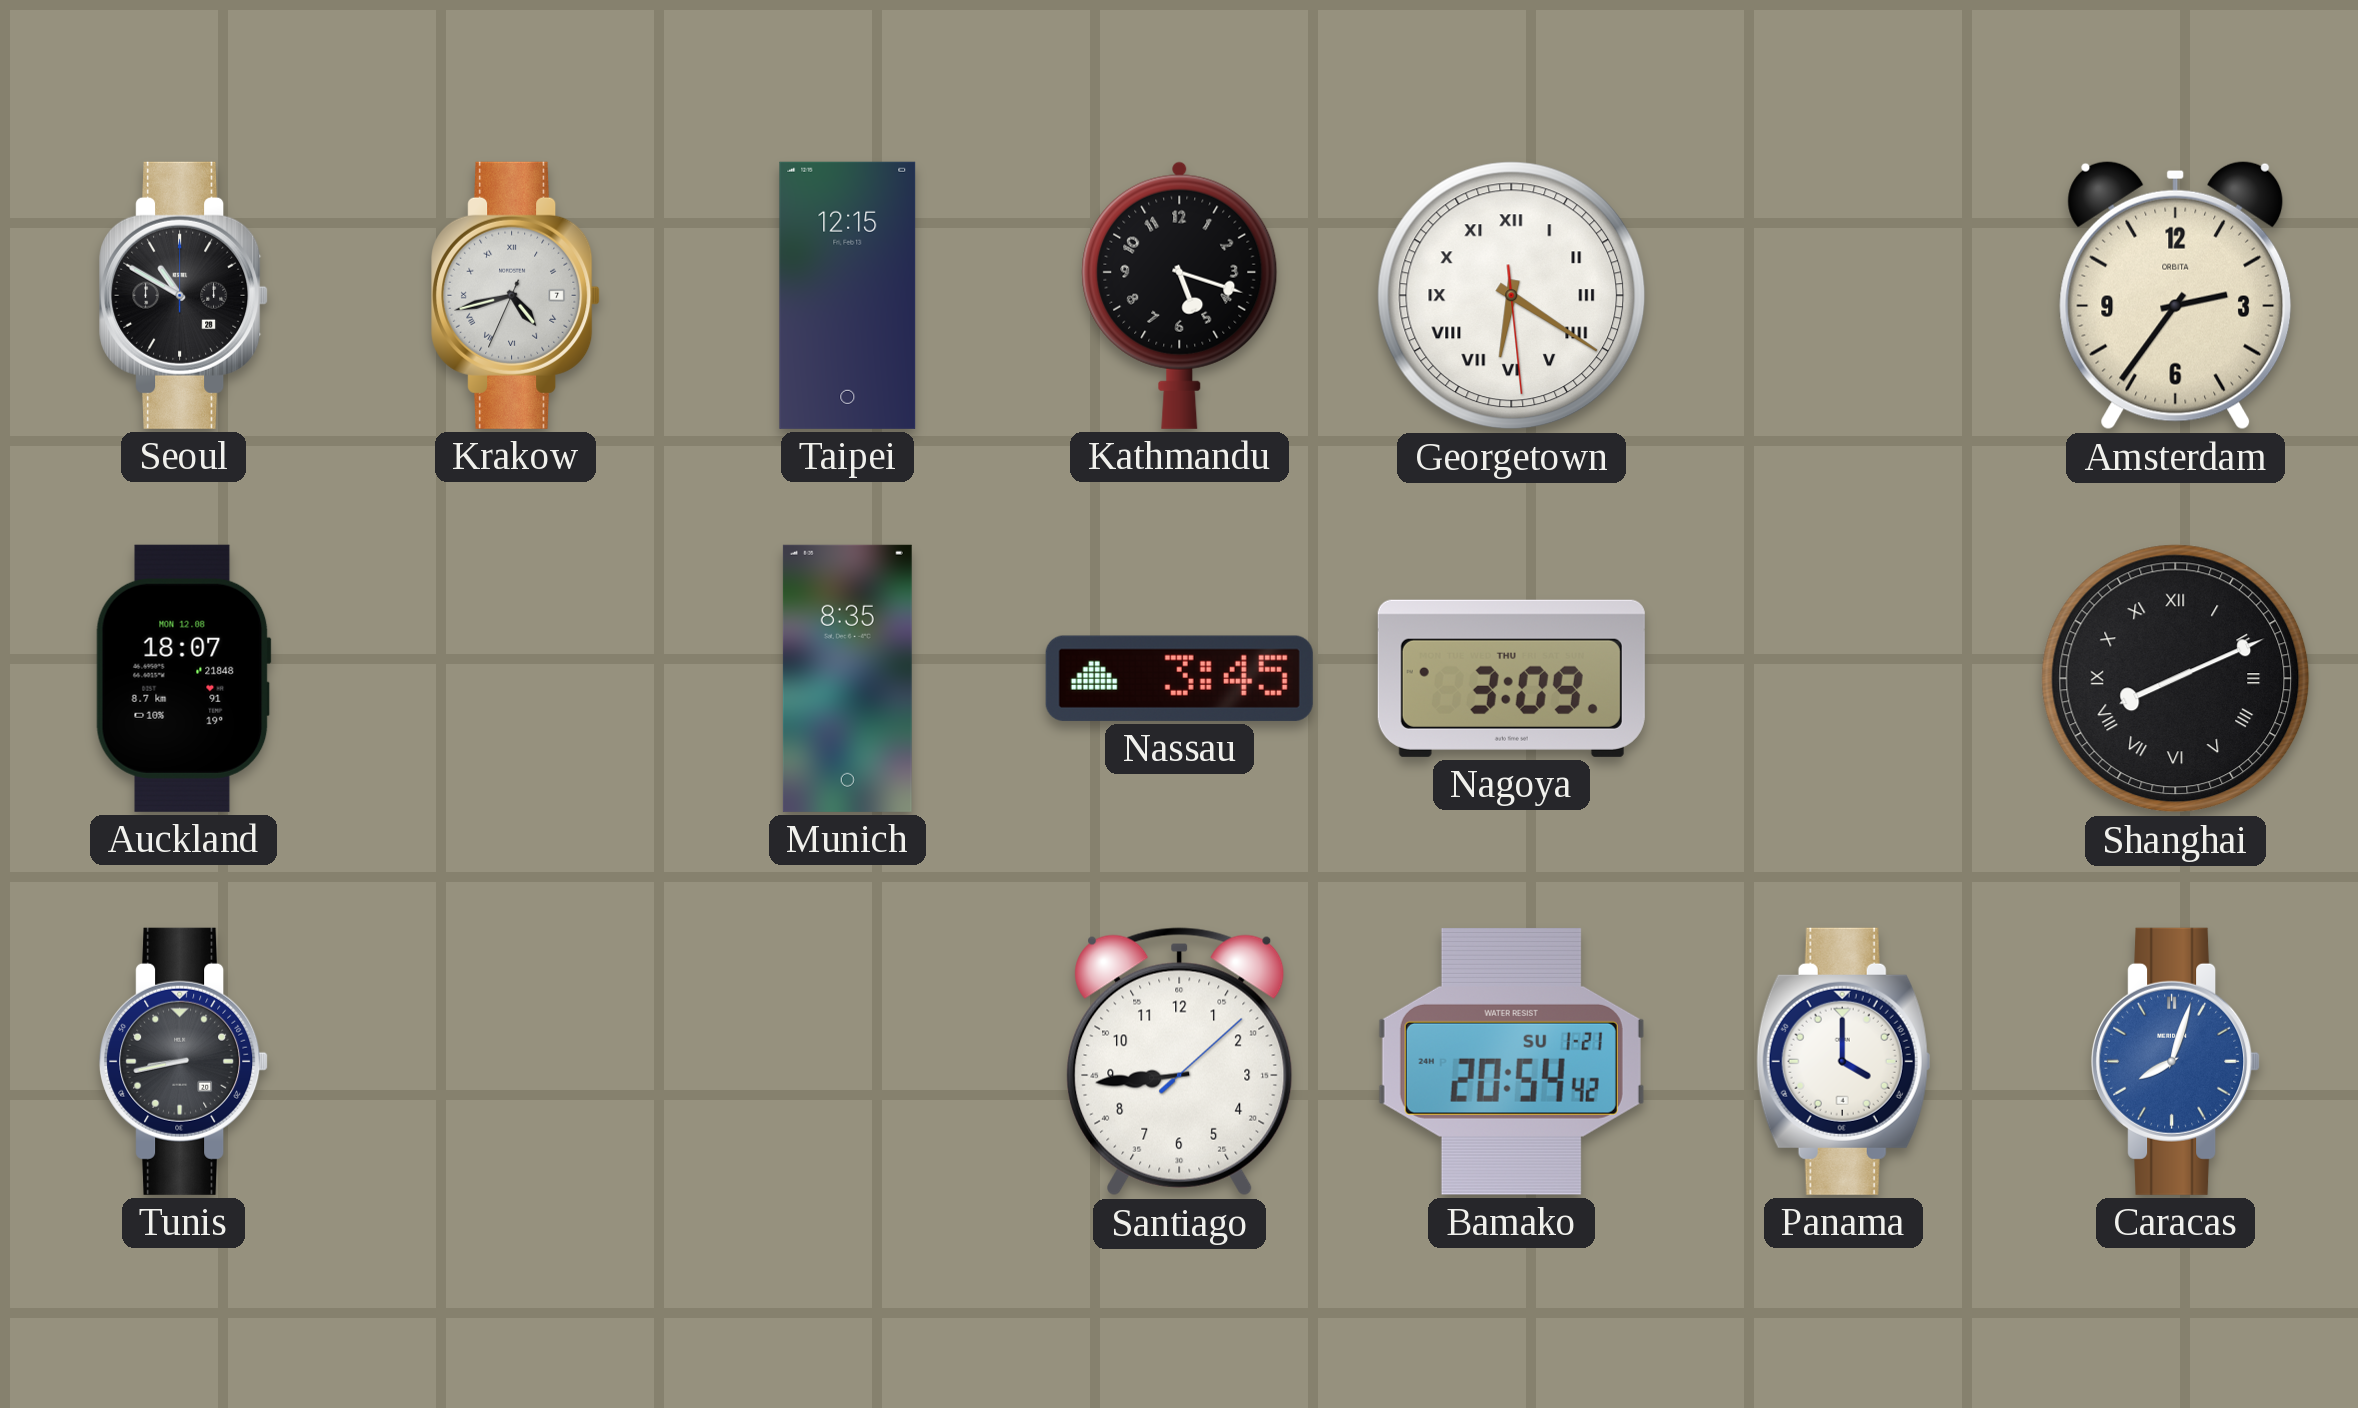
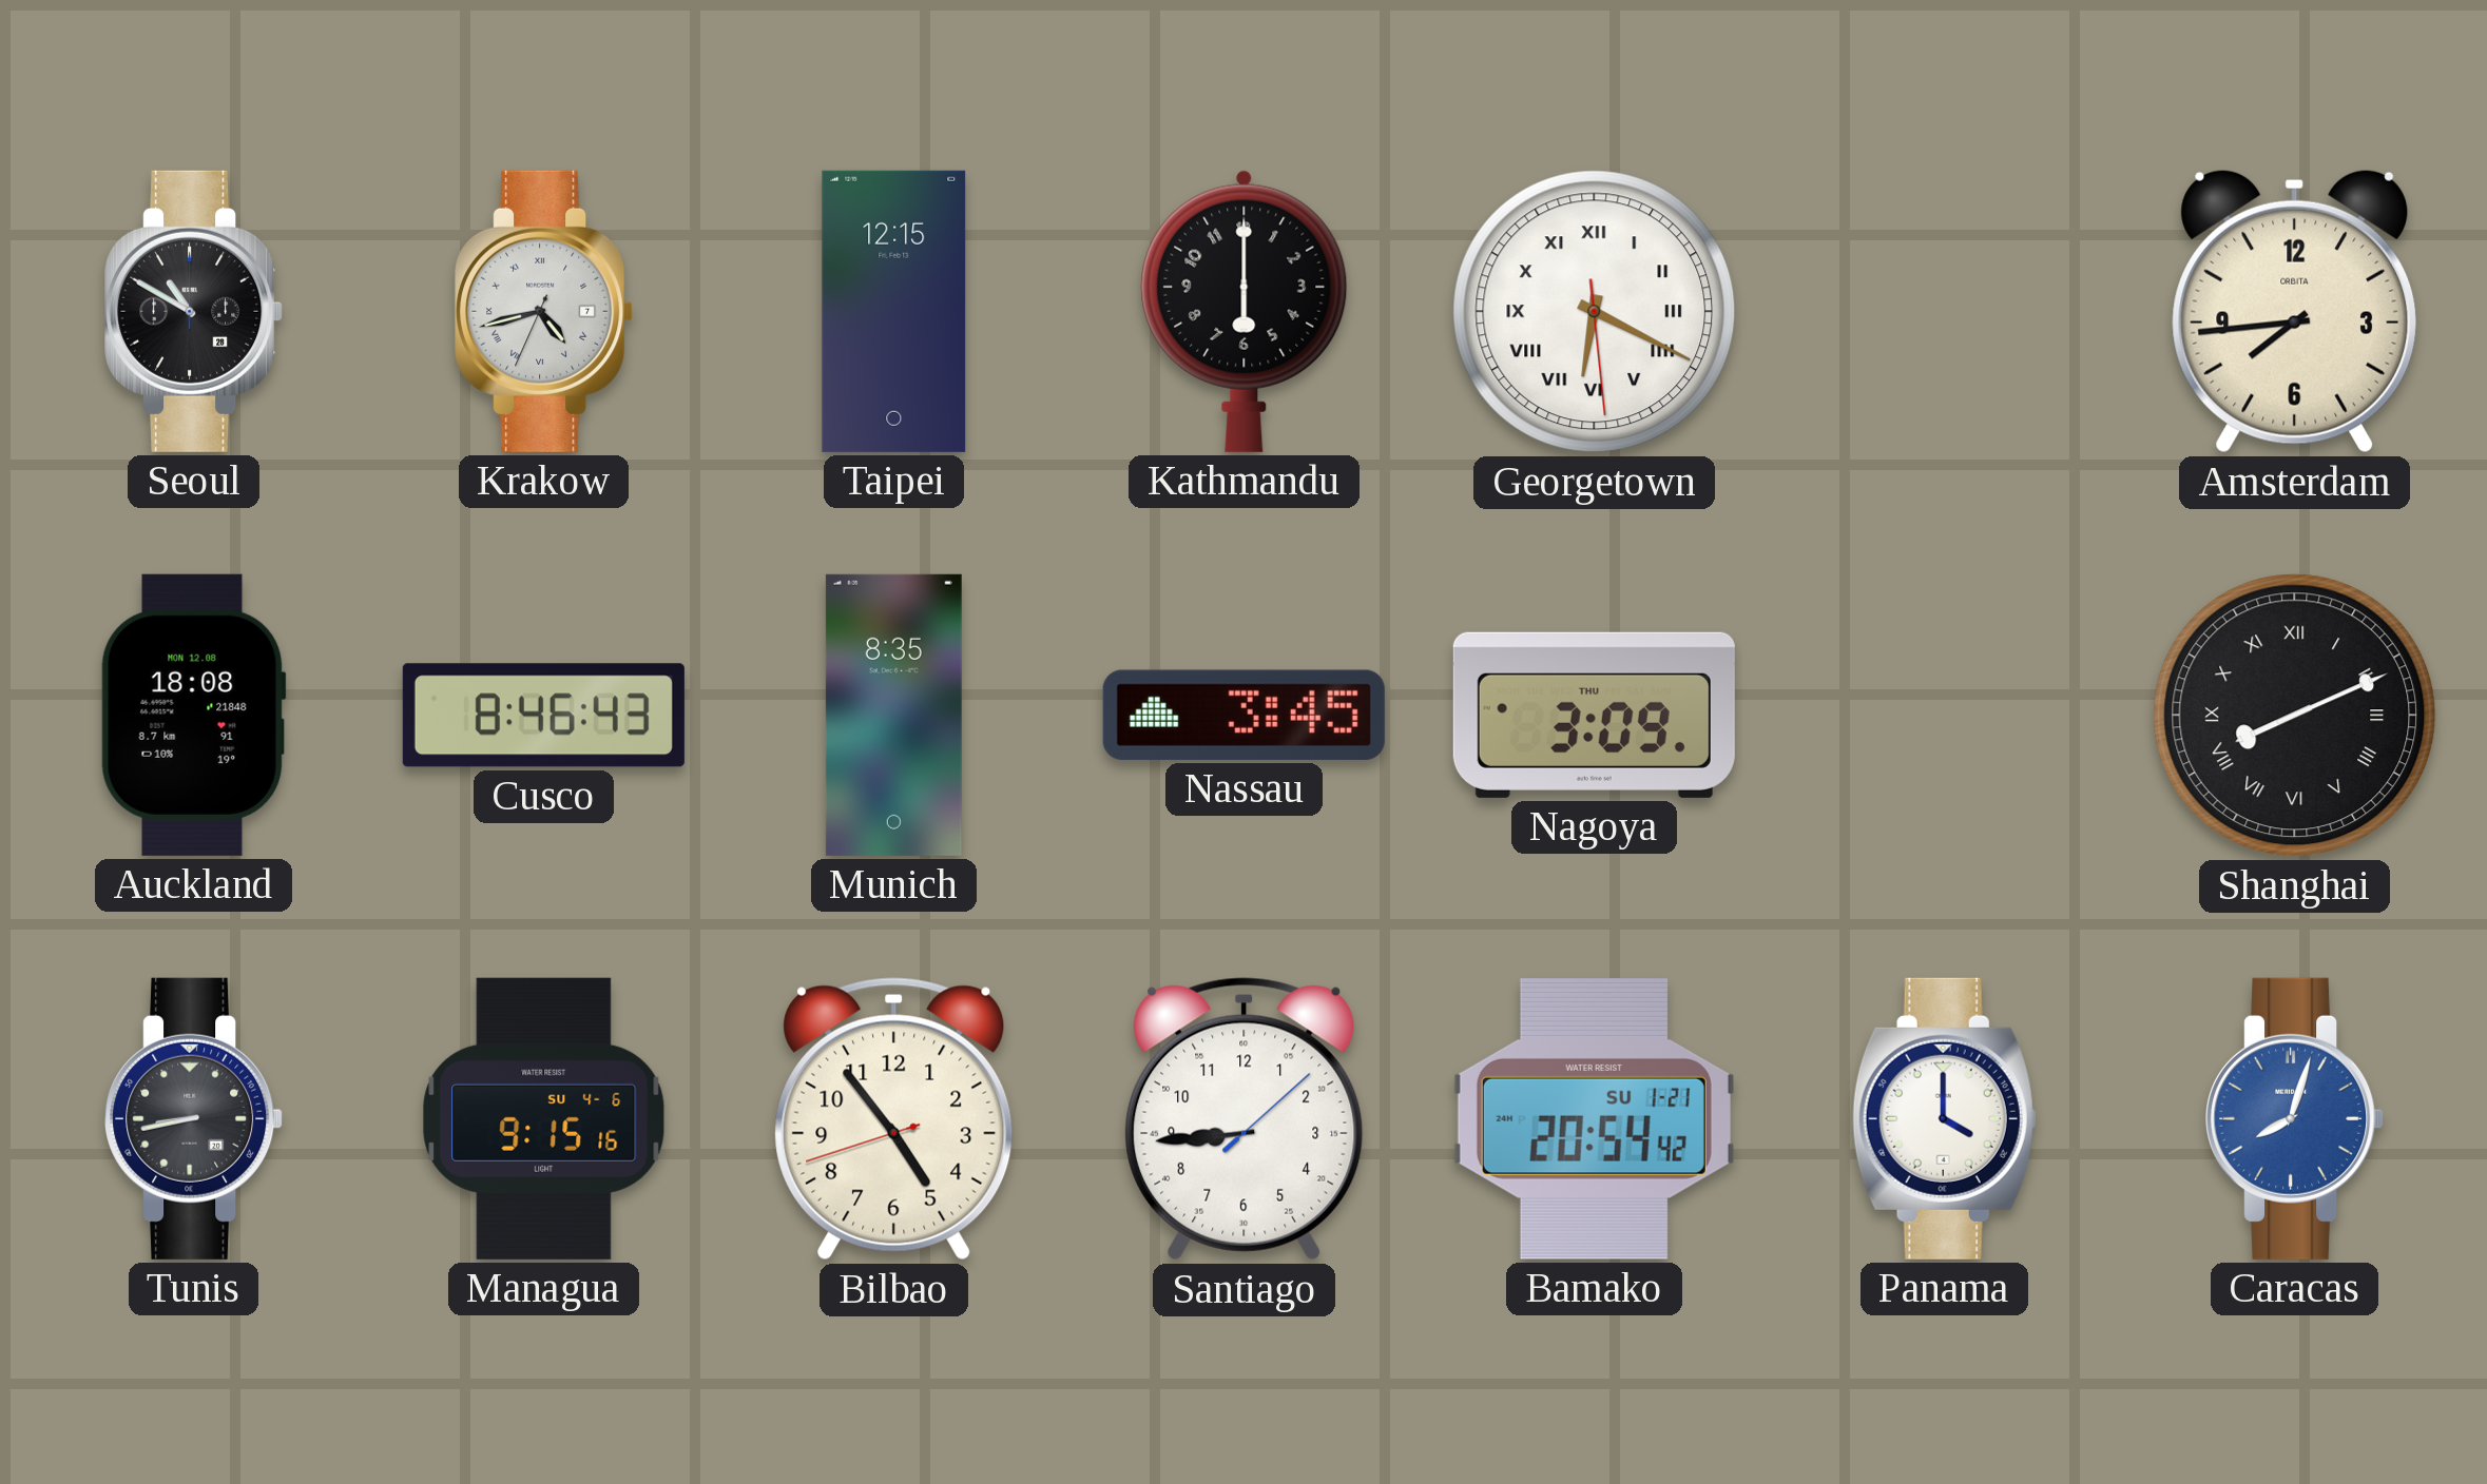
Kathmandu: 5:18 -> 6:00
Georgetown: 6:20 -> 6:19
Amsterdam: 2:36 -> 7:44
Auckland: 18:07 -> 18:08
Cusco: none -> 8:46
Managua: none -> 9:15
Bilbao: none -> 4:53
